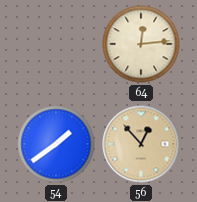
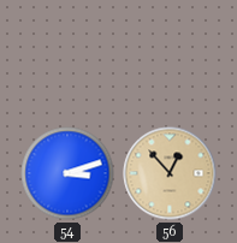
64: 12:14 -> none
54: 1:39 -> 3:12
